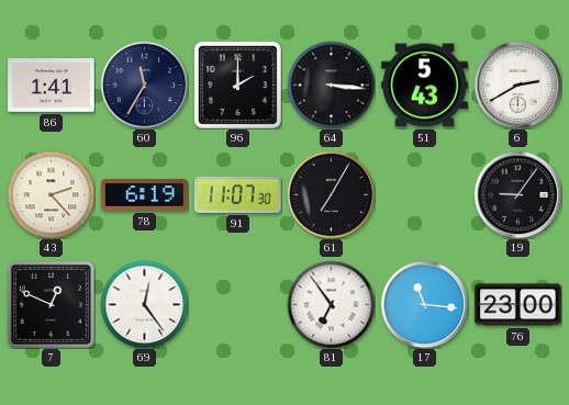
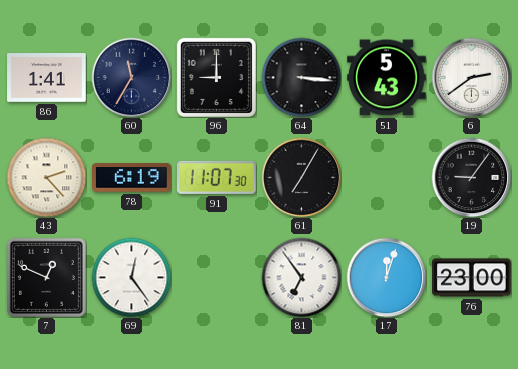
96: 2:00 -> 9:00
6: 2:40 -> 2:39
17: 11:16 -> 12:03
